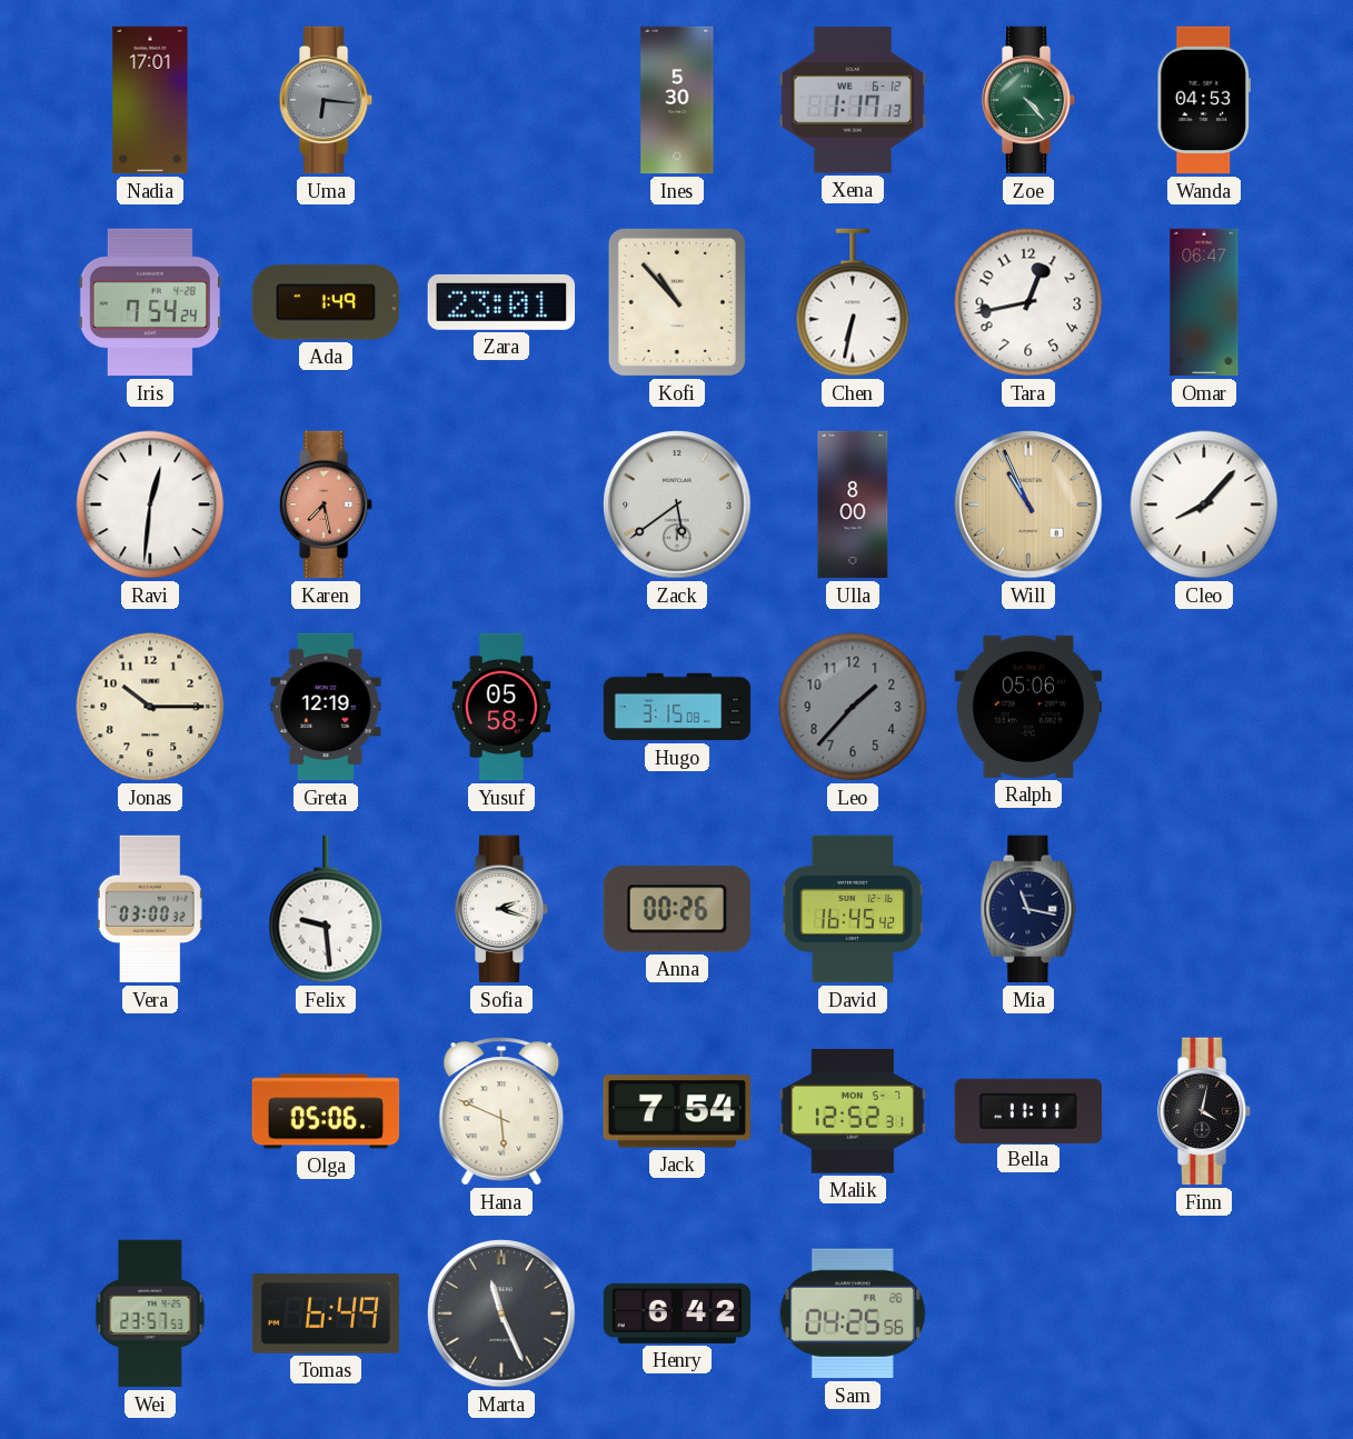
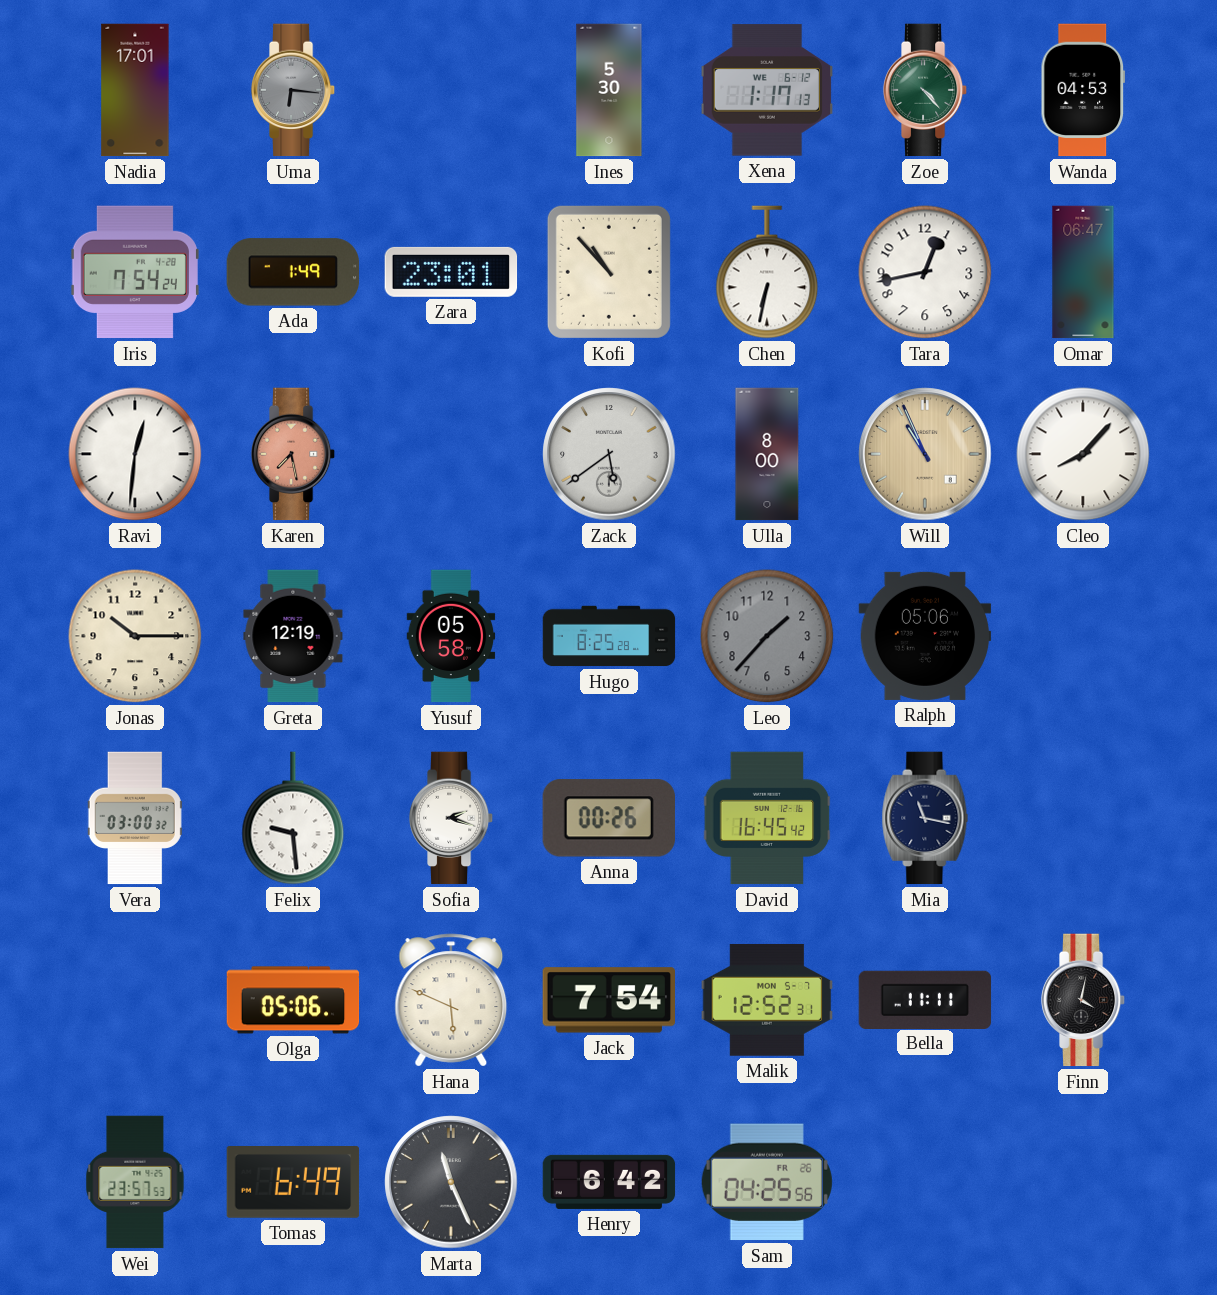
Hugo: 3:15 -> 8:25
